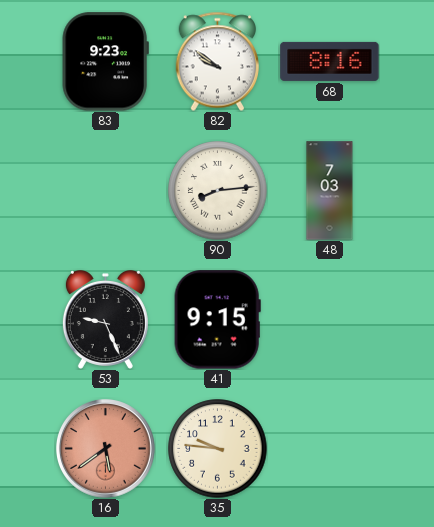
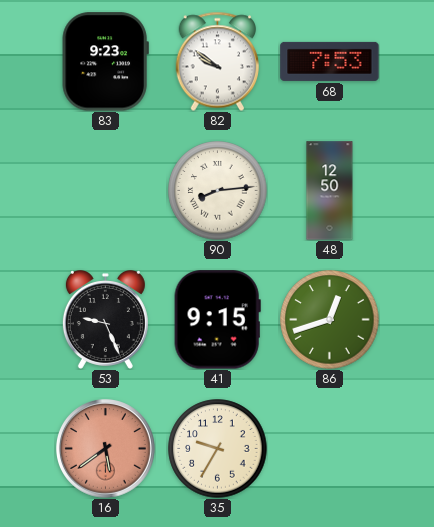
68: 8:16 -> 7:53
48: 7:03 -> 12:50
86: none -> 12:42
35: 9:46 -> 9:35
